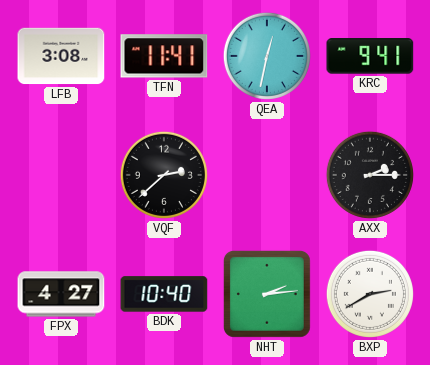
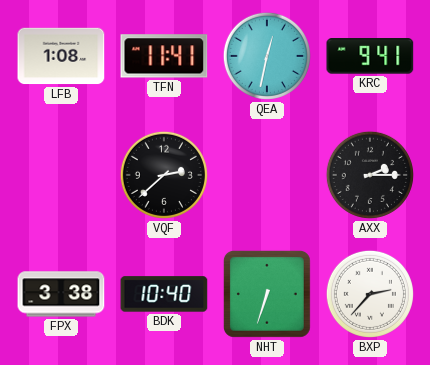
LFB: 3:08 -> 1:08
FPX: 4:27 -> 3:38
NHT: 2:14 -> 6:33
BXP: 2:40 -> 2:37
